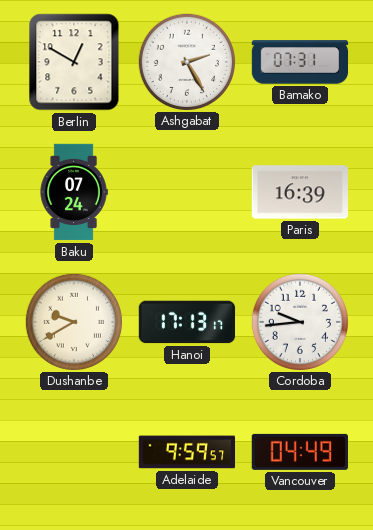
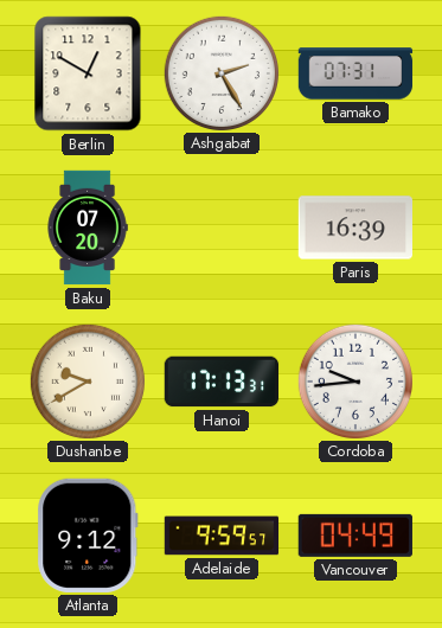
Baku: 07:24 -> 07:20
Hanoi: 17:13:17 -> 17:13:31
Atlanta: none -> 9:12
